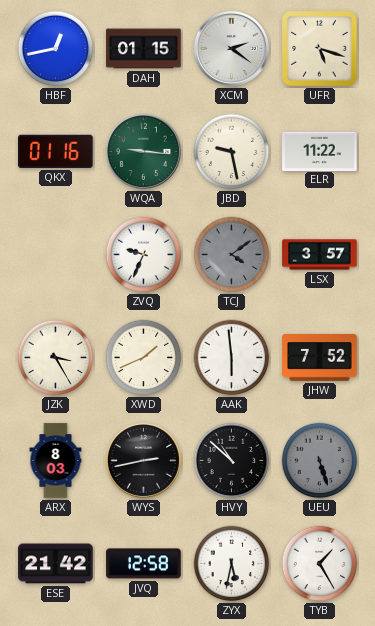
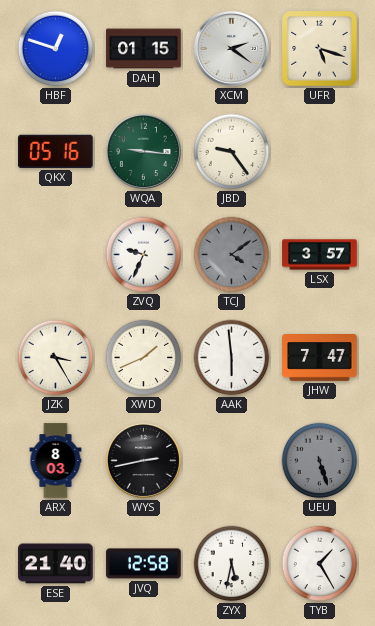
HBF: 12:43 -> 12:48
QKX: 01:16 -> 05:16
JBD: 9:28 -> 9:24
ELR: 11:22 -> none
JHW: 7:52 -> 7:47
HVY: 10:52 -> none
ESE: 21:42 -> 21:40
